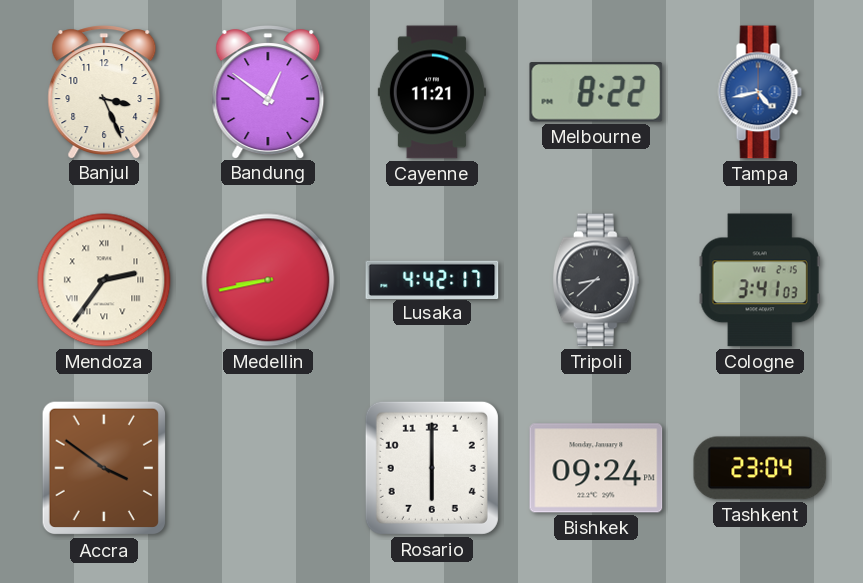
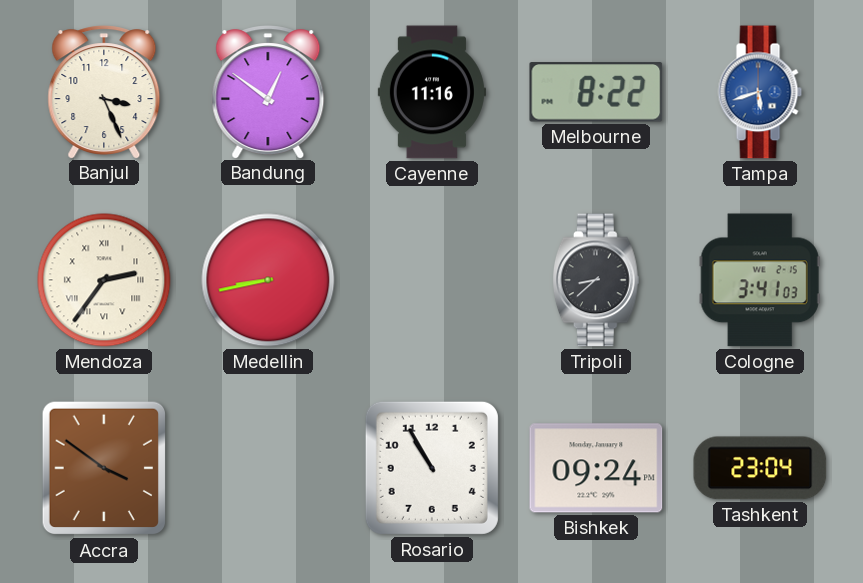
Cayenne: 11:21 -> 11:16
Tampa: 4:43 -> 5:42
Lusaka: 4:42 -> none
Rosario: 6:00 -> 10:55
